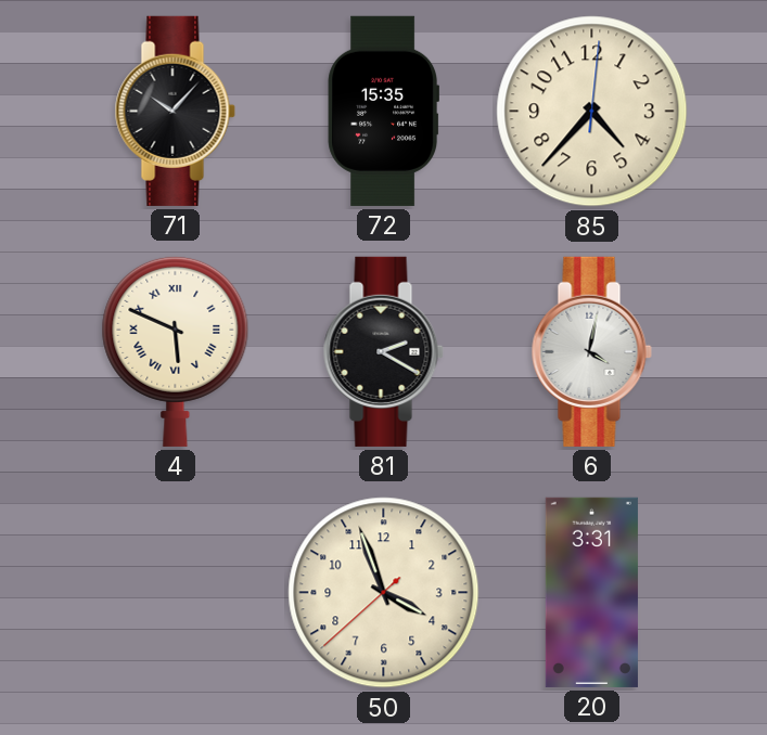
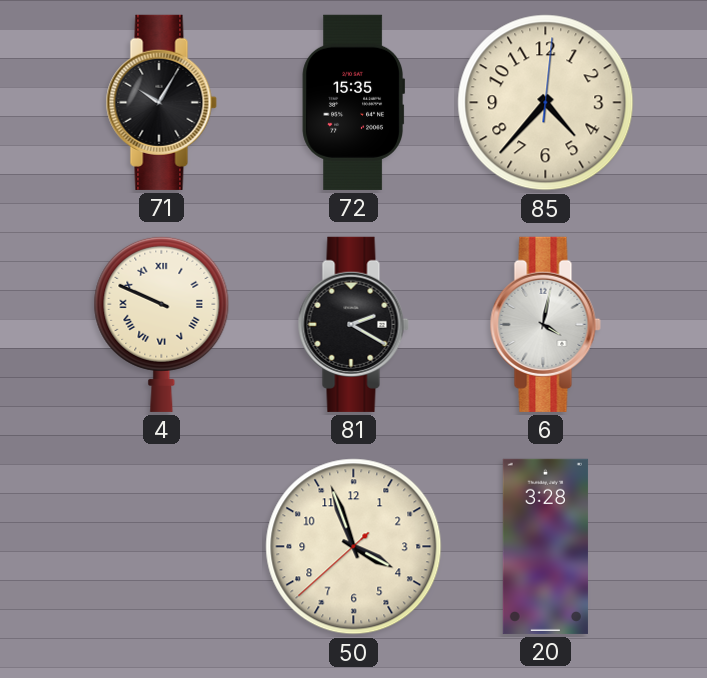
71: 10:07 -> 10:05
4: 5:49 -> 9:49
20: 3:31 -> 3:28
